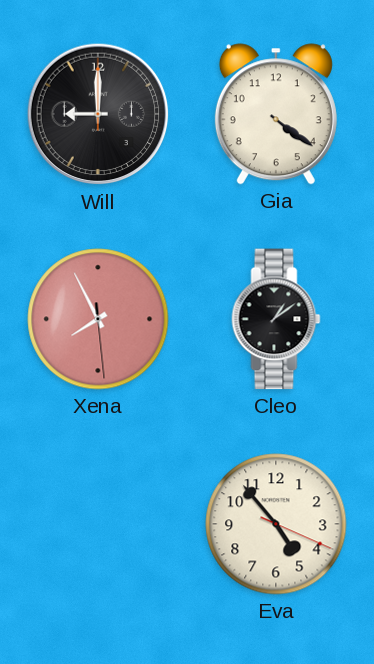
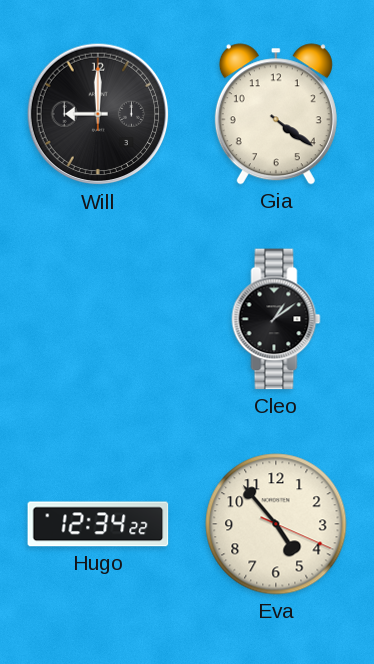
Xena: 7:55 -> none
Hugo: none -> 12:34
